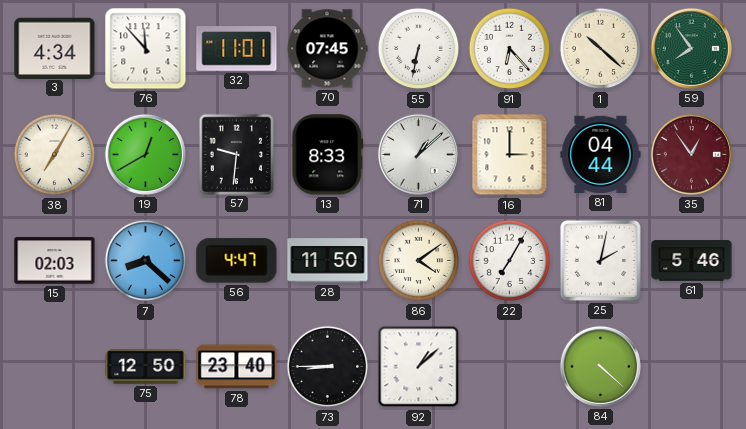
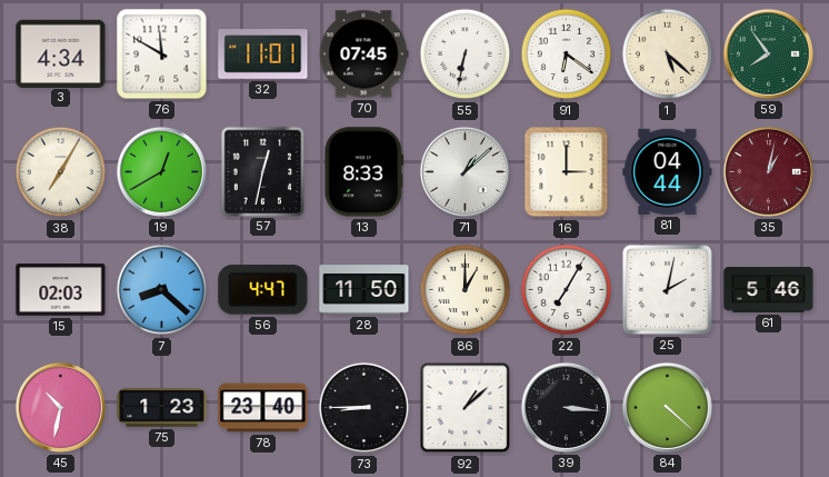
76: 11:53 -> 11:50
91: 6:23 -> 6:21
1: 10:22 -> 5:22
57: 9:31 -> 12:32
35: 12:54 -> 1:02
86: 4:09 -> 1:00
45: none -> 10:32
75: 12:50 -> 1:23
39: none -> 3:16
